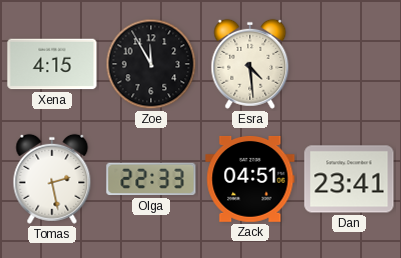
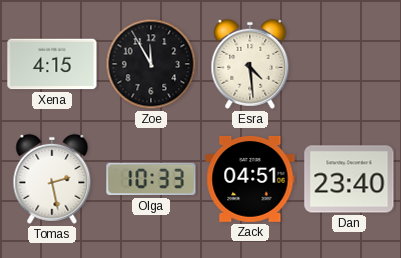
Olga: 22:33 -> 10:33
Dan: 23:41 -> 23:40
